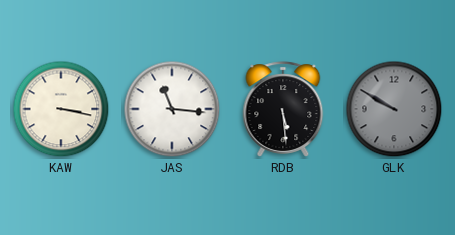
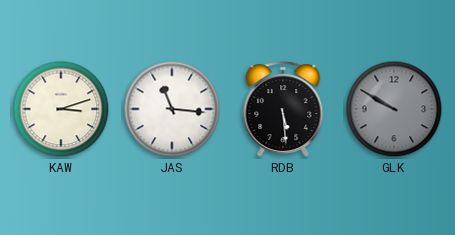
KAW: 3:17 -> 3:12
